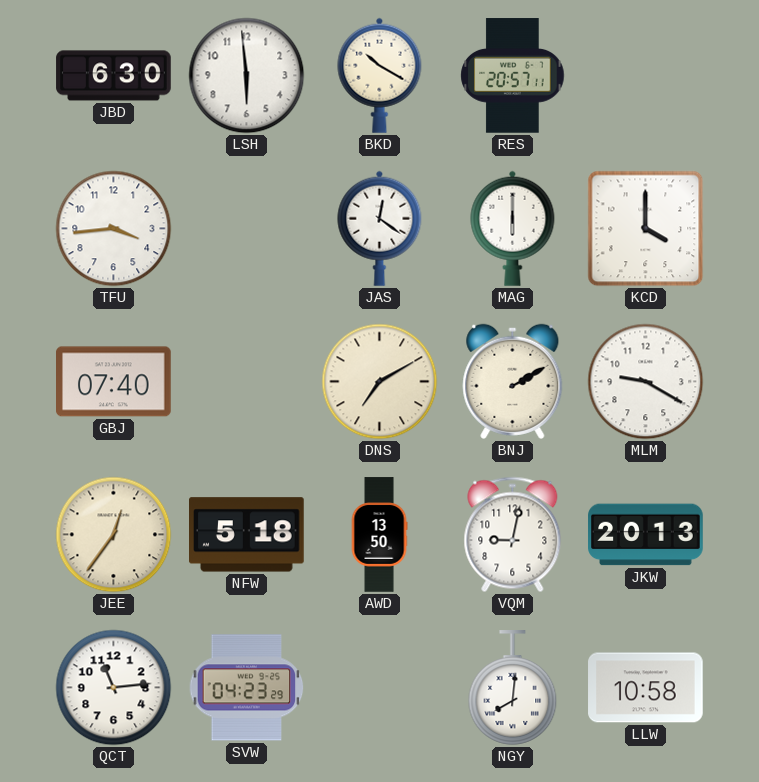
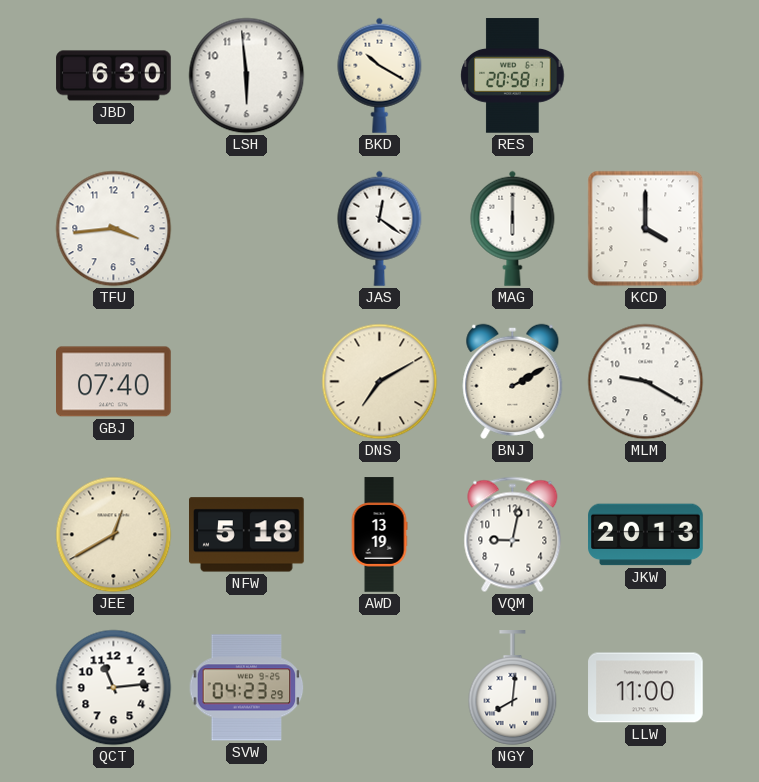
RES: 20:57 -> 20:58
JEE: 12:36 -> 12:40
AWD: 13:50 -> 13:19
LLW: 10:58 -> 11:00
